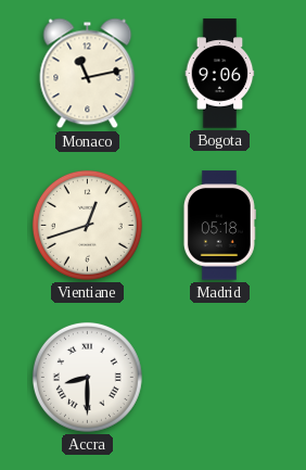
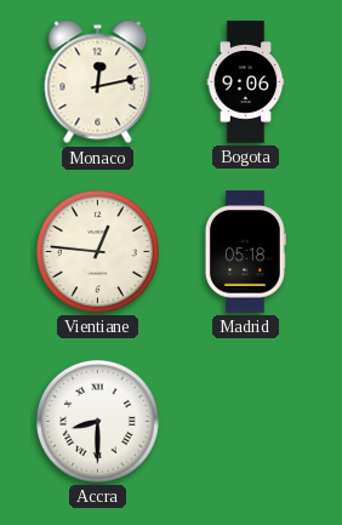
Monaco: 11:13 -> 12:13
Vientiane: 12:42 -> 12:46
